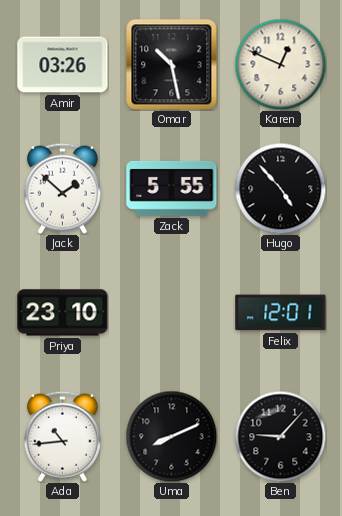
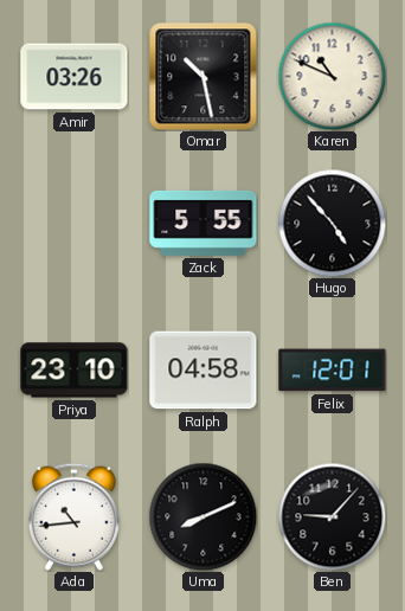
Karen: 12:49 -> 10:49
Jack: 1:52 -> none
Ralph: none -> 04:58
